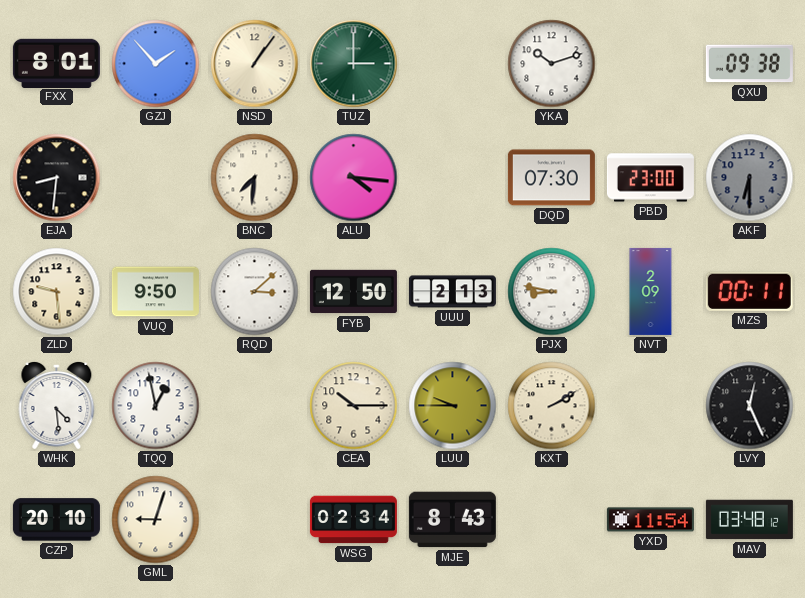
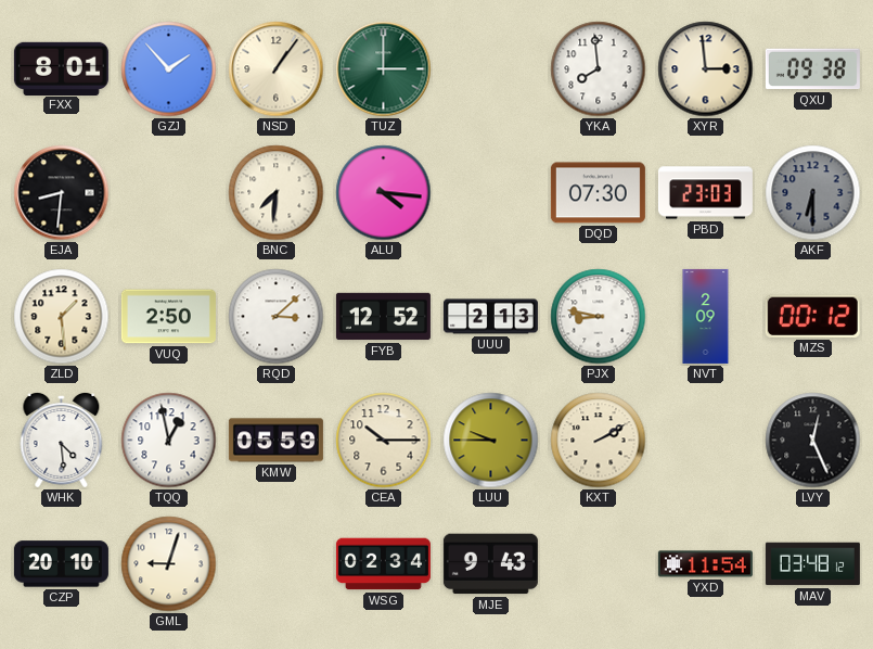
YKA: 10:12 -> 7:59
XYR: none -> 2:59
PBD: 23:00 -> 23:03
ZLD: 9:29 -> 1:29
VUQ: 9:50 -> 2:50
FYB: 12:50 -> 12:52
MZS: 00:11 -> 00:12
KMW: none -> 05:59
MJE: 8:43 -> 9:43
